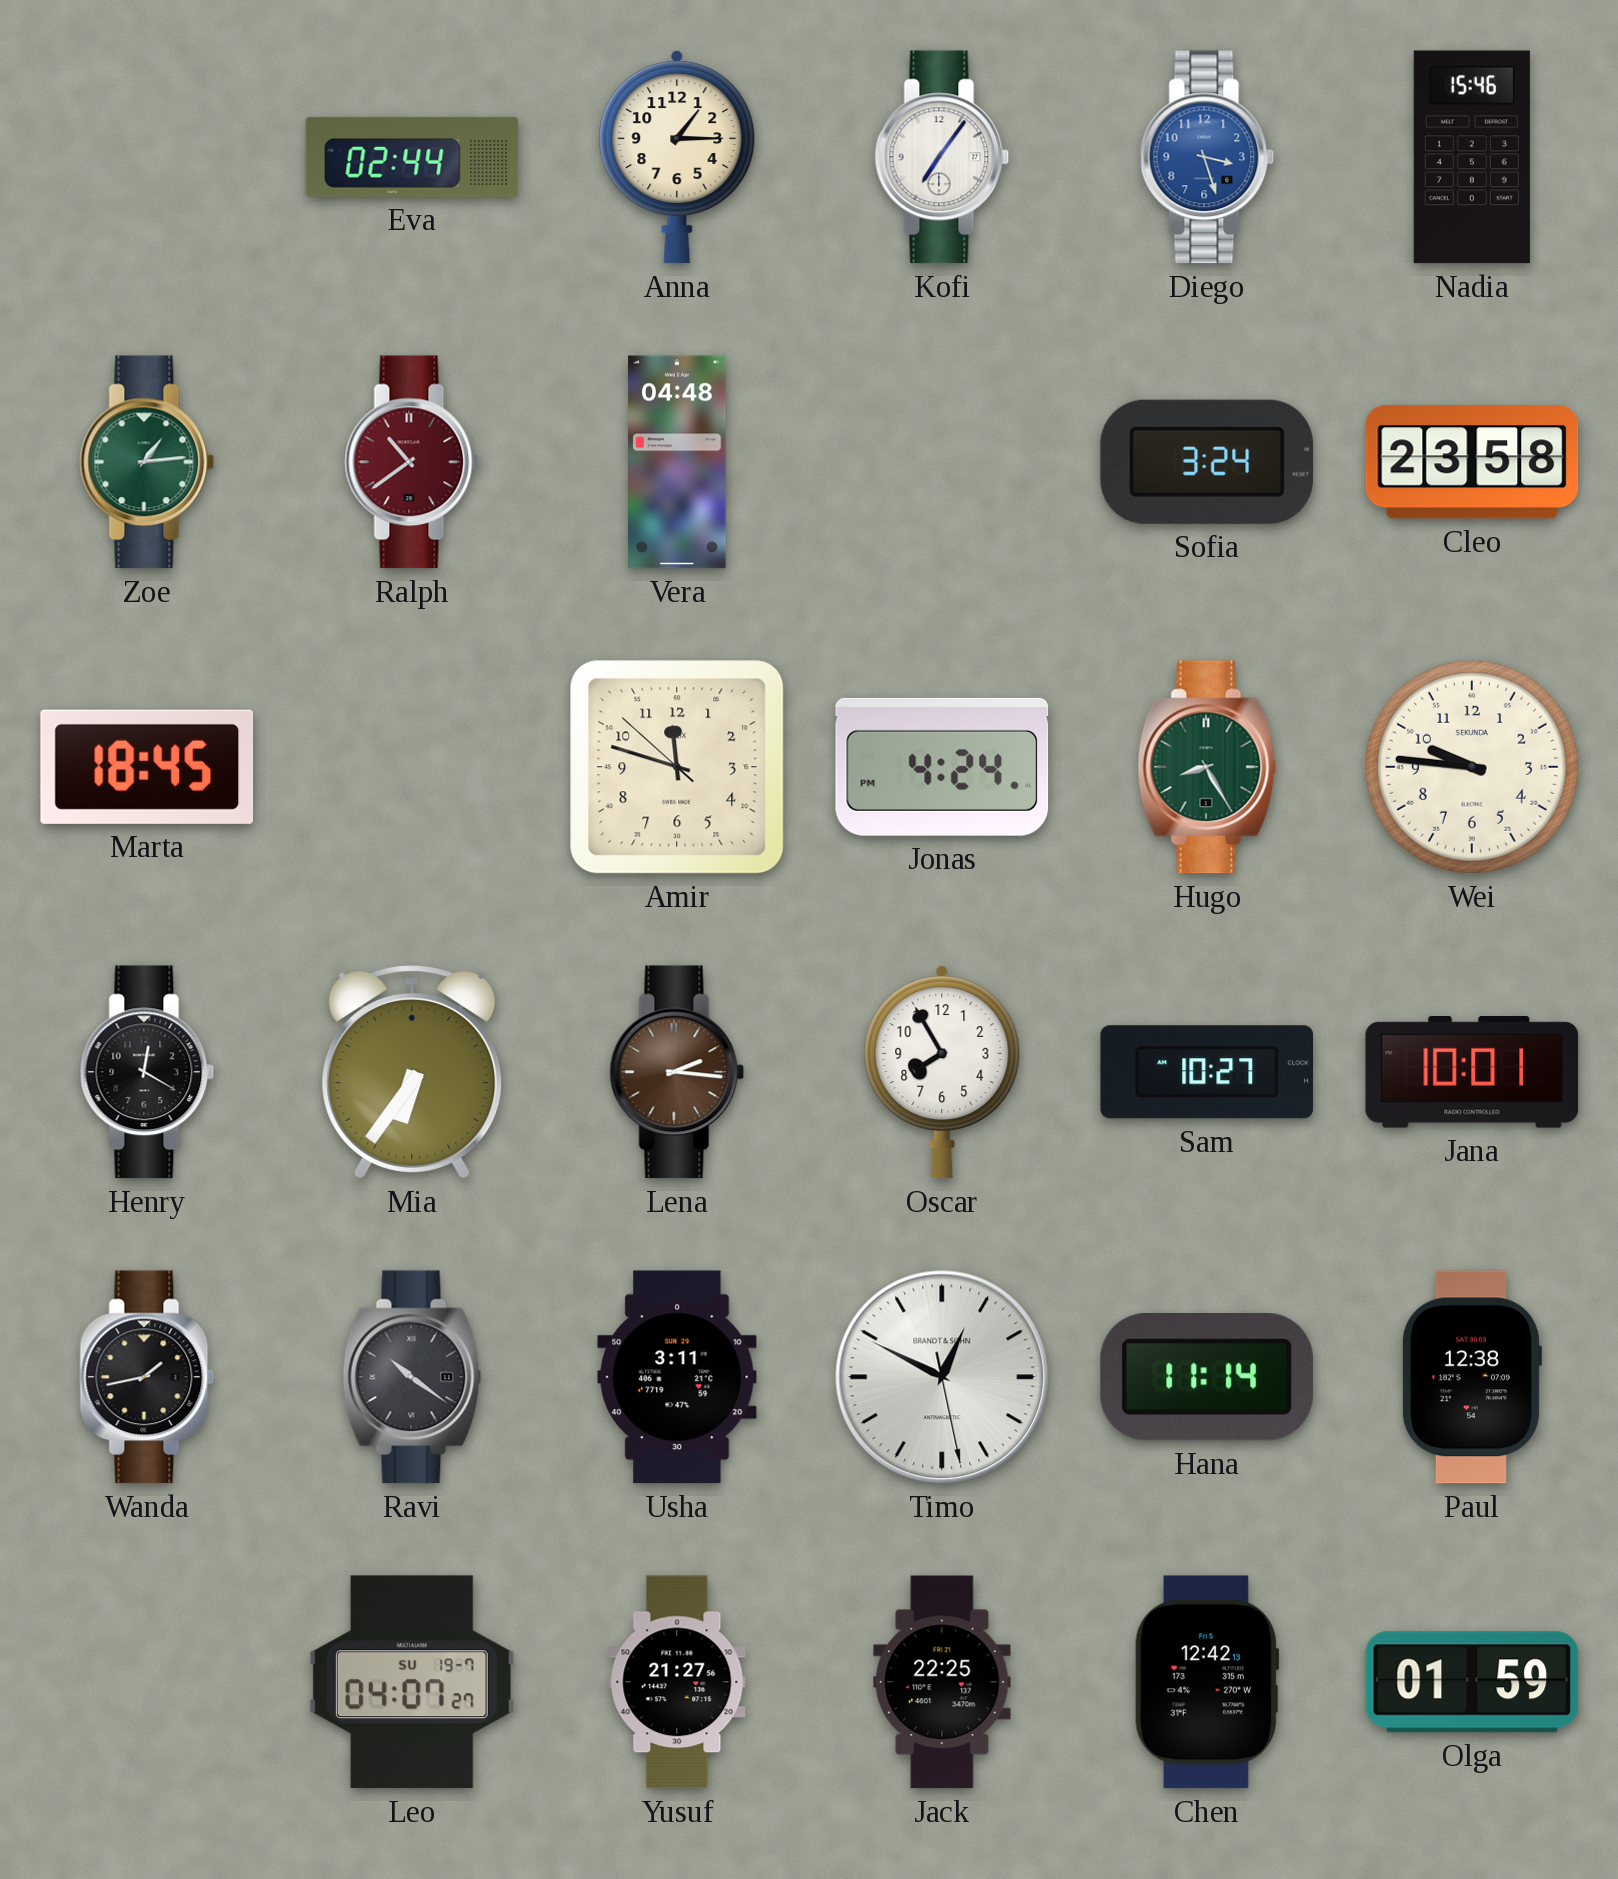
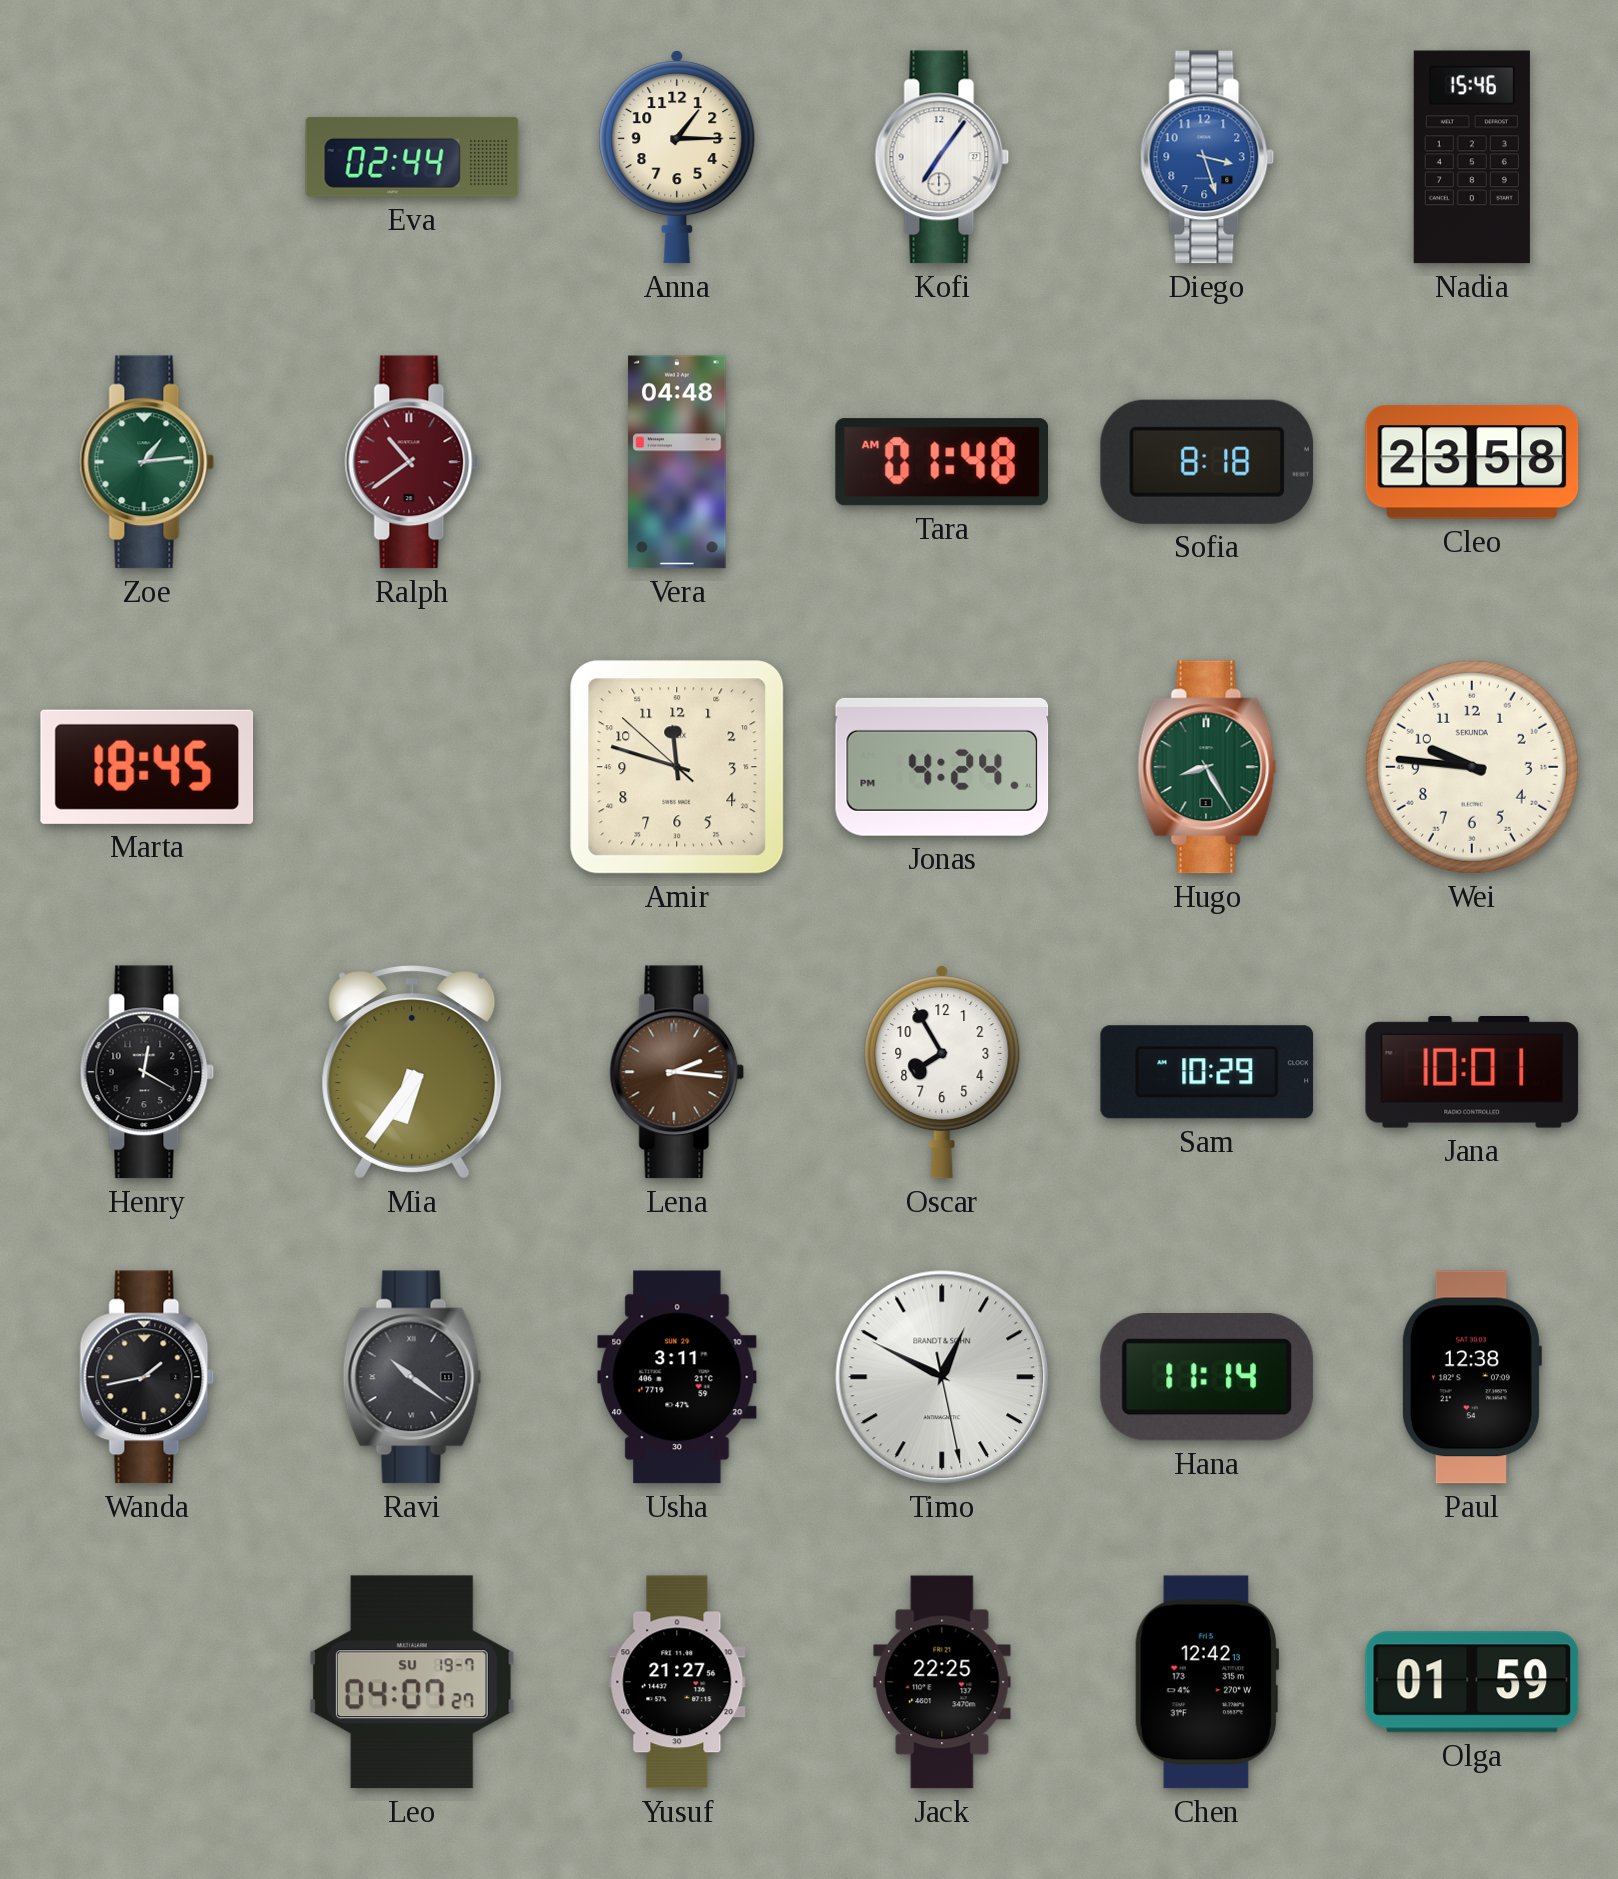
Tara: none -> 01:48
Sofia: 3:24 -> 8:18
Sam: 10:27 -> 10:29
